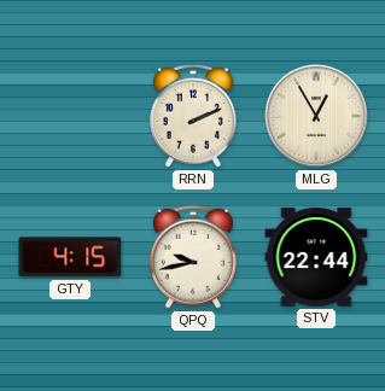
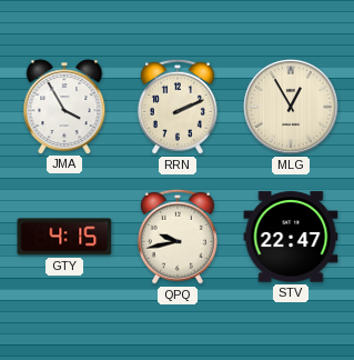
JMA: none -> 3:55
STV: 22:44 -> 22:47
